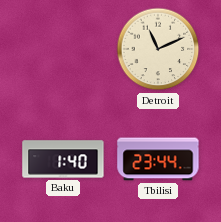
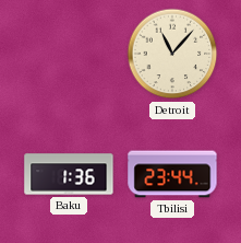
Detroit: 11:11 -> 11:07
Baku: 1:40 -> 1:36
